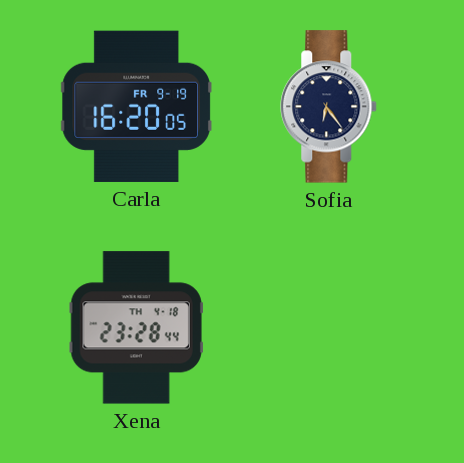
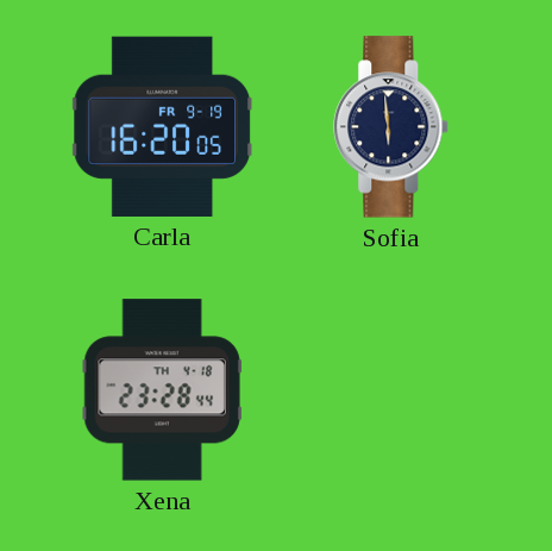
Sofia: 6:24 -> 5:59
